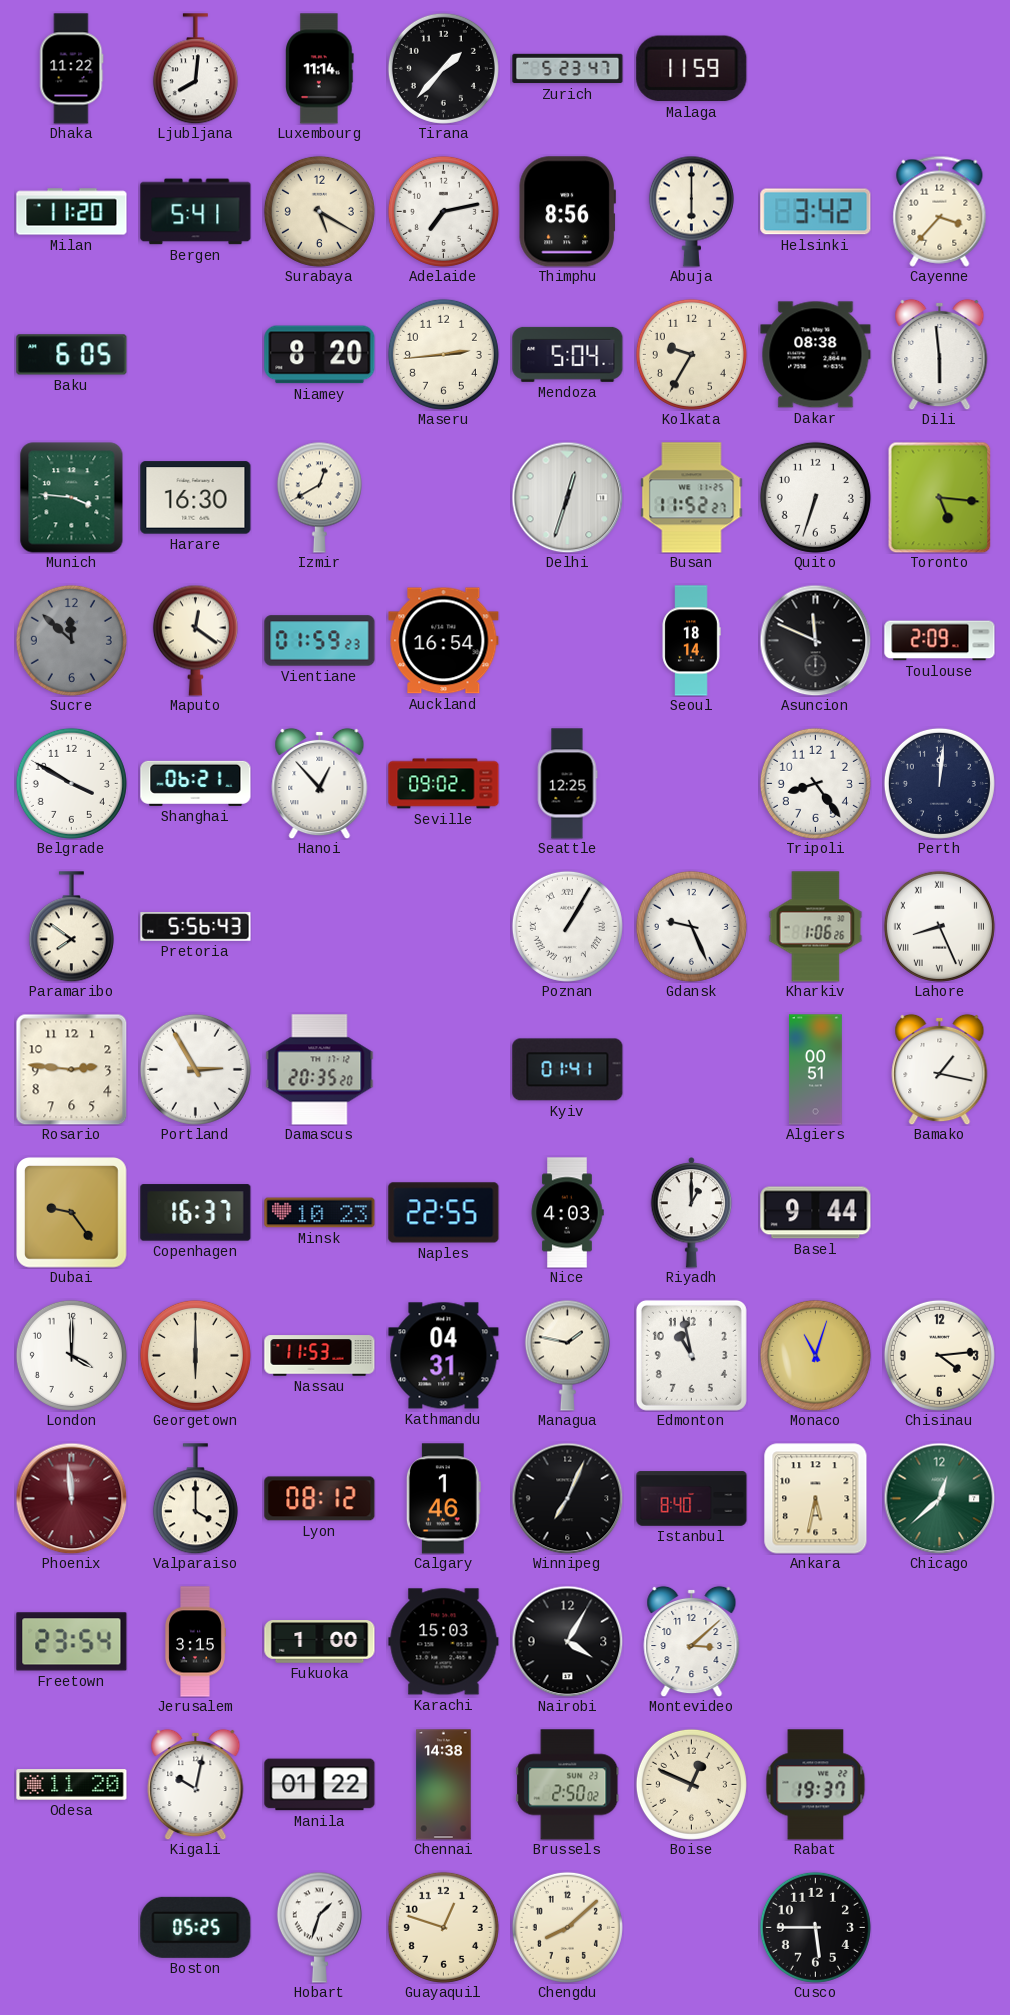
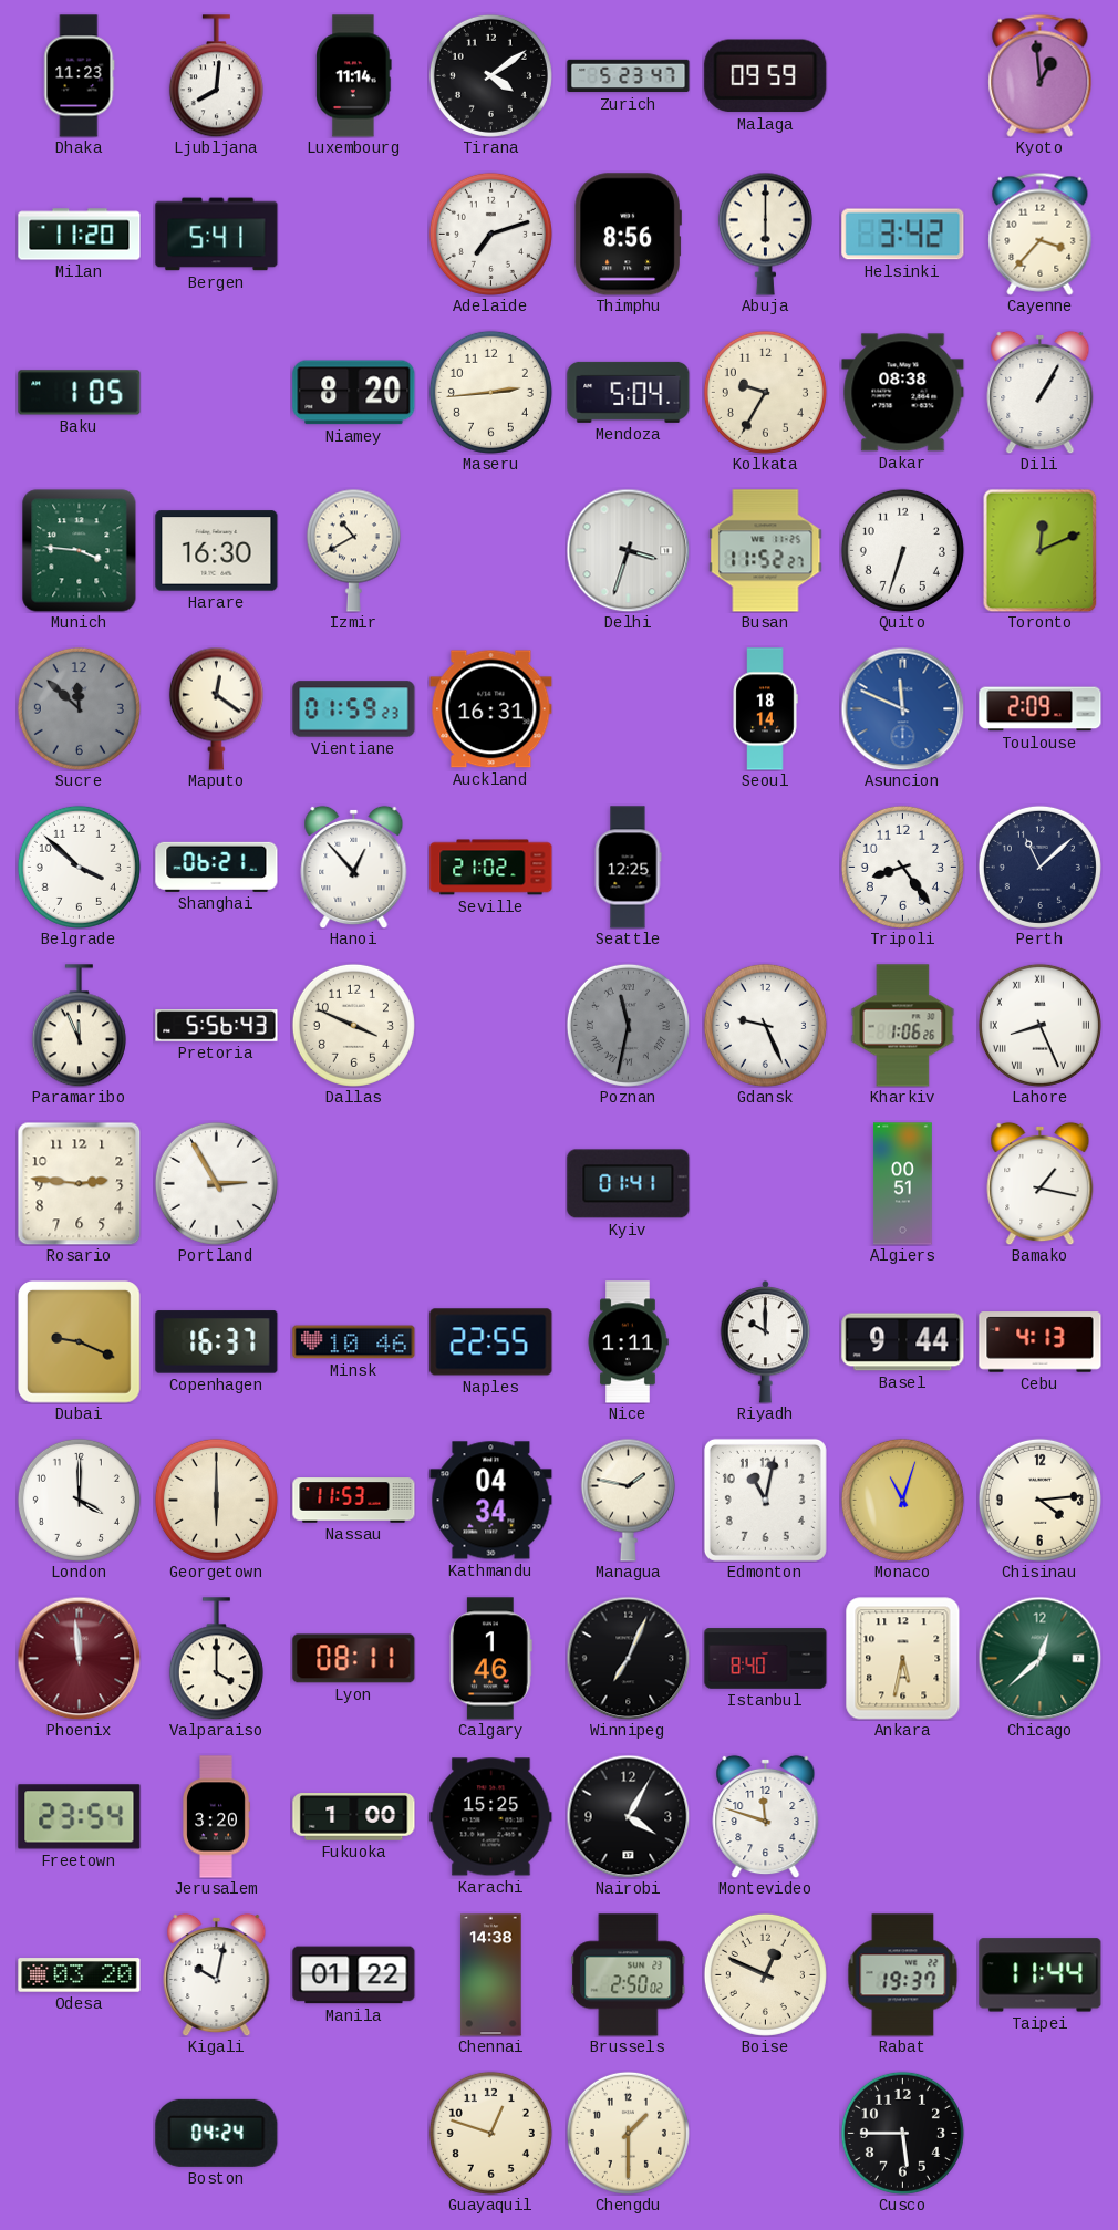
Dhaka: 11:22 -> 11:23
Tirana: 1:37 -> 4:09
Malaga: 11:59 -> 09:59
Kyoto: none -> 12:59
Surabaya: 5:20 -> none
Adelaide: 7:13 -> 7:12
Baku: 6:05 -> 1:05
Dili: 5:59 -> 1:05
Izmir: 12:40 -> 10:40
Delhi: 12:33 -> 3:33
Toronto: 5:16 -> 12:11
Auckland: 16:54 -> 16:31
Asuncion dial: black -> blue
Belgrade: 3:50 -> 3:52
Seville: 09:02 -> 21:02
Perth: 12:01 -> 11:08
Paramaribo: 7:51 -> 11:56
Dallas: none -> 3:49
Poznan: 1:05 -> 11:32
Poznan dial: white -> grey
Damascus: 20:35 -> none
Dubai: 9:24 -> 9:19
Minsk: 10:23 -> 10:46
Nice: 4:03 -> 1:11
Riyadh: 1:00 -> 10:00
Cebu: none -> 4:13
Kathmandu: 04:31 -> 04:34
Edmonton: 10:58 -> 11:02
Lyon: 08:12 -> 08:11
Jerusalem: 3:15 -> 3:20
Karachi: 15:03 -> 15:25
Montevideo: 3:08 -> 11:48
Odesa: 11:20 -> 03:20
Taipei: none -> 11:44
Boston: 05:25 -> 04:24
Hobart: 1:33 -> none
Chengdu: 8:08 -> 1:30
